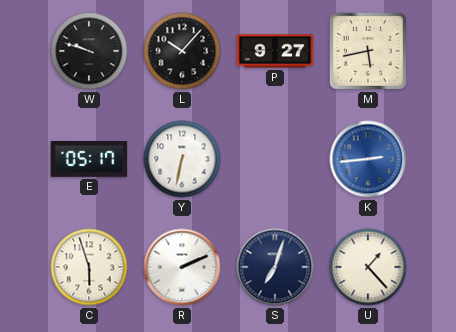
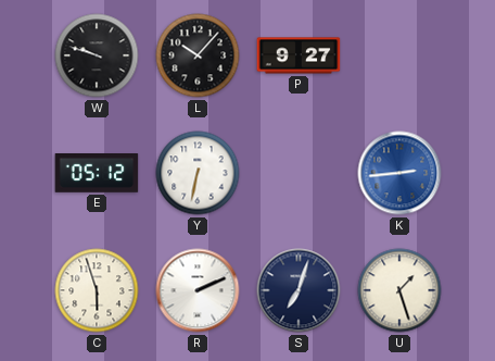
M: 5:43 -> none
E: 05:17 -> 05:12
U: 1:23 -> 1:27
